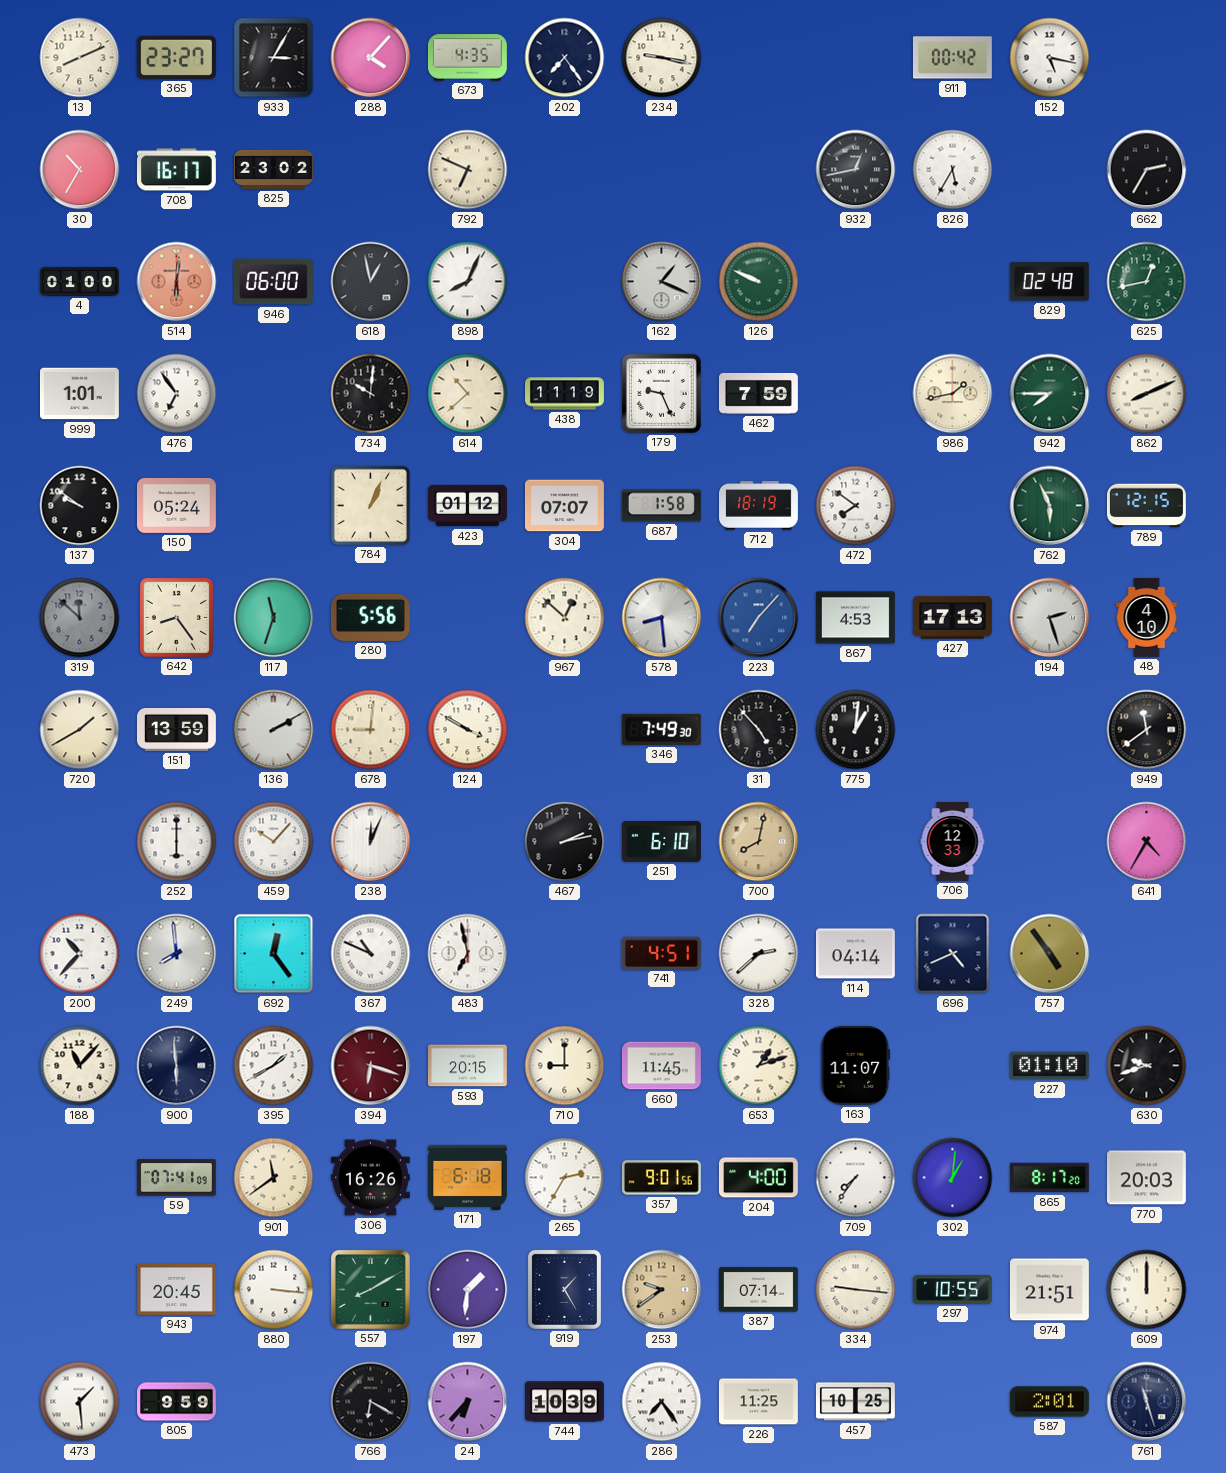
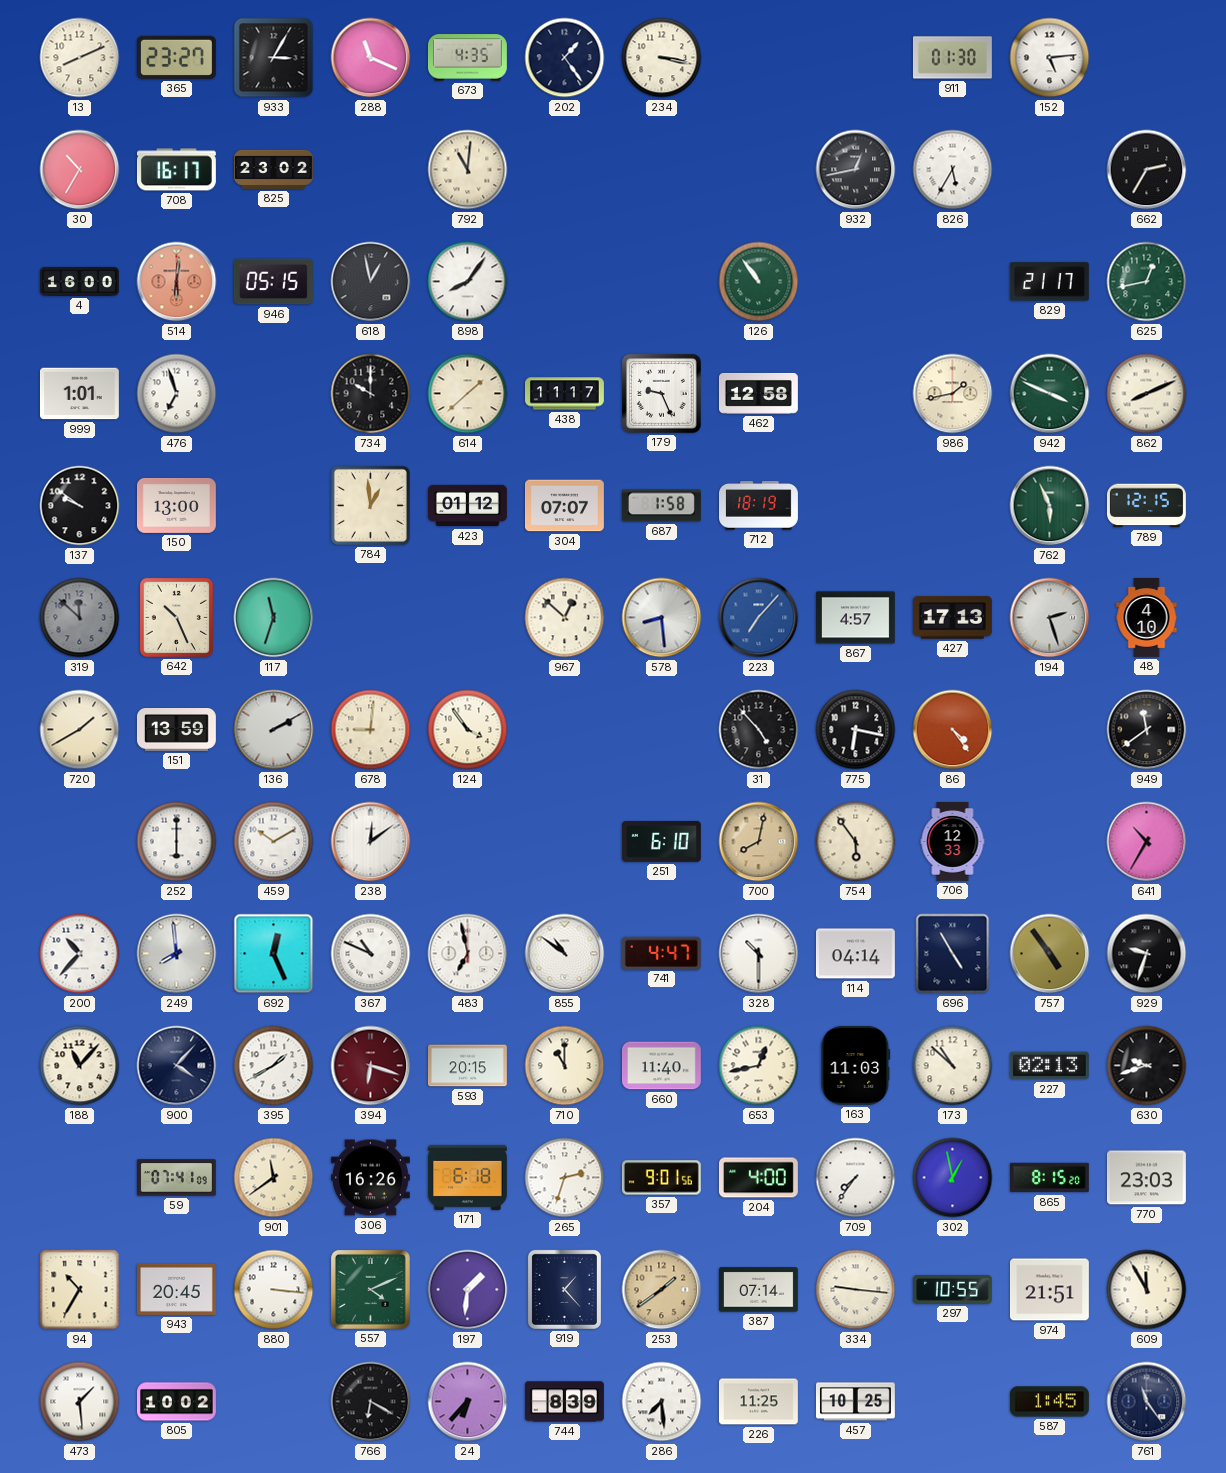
288: 4:07 -> 11:19
202: 7:24 -> 1:24
234: 9:17 -> 3:17
911: 00:42 -> 01:30
152: 5:17 -> 5:14
792: 6:49 -> 11:01
4: 01:00 -> 16:00
946: 06:00 -> 05:15
898: 8:04 -> 8:06
162: 1:19 -> none
126: 9:49 -> 10:54
829: 02:48 -> 21:17
476: 6:54 -> 6:57
734: 10:01 -> 10:00
614: 10:38 -> 1:38
438: 11:19 -> 11:17
462: 7:59 -> 12:58
942: 7:45 -> 3:49
150: 05:24 -> 13:00
784: 1:04 -> 12:59
472: 7:51 -> none
642: 8:24 -> 10:26
280: 5:56 -> none
867: 4:53 -> 4:57
124: 3:50 -> 3:54
346: 7:49 -> none
775: 1:01 -> 6:17
86: none -> 4:24
459: 10:07 -> 10:10
238: 12:04 -> 12:09
467: 2:13 -> none
754: none -> 5:54
641: 4:35 -> 10:35
692: 12:24 -> 12:26
855: none -> 10:51
741: 4:51 -> 4:47
328: 2:38 -> 10:30
696: 4:41 -> 4:55
929: none -> 9:33
900: 5:59 -> 4:07
710: 9:00 -> 11:00
660: 11:45 -> 11:40
653: 1:12 -> 12:43
163: 11:07 -> 11:03
173: none -> 10:52
227: 01:10 -> 02:13
265: 2:35 -> 2:33
302: 1:01 -> 12:58
865: 8:17 -> 8:15
770: 20:03 -> 23:03
94: none -> 10:35
557: 8:10 -> 4:11
919: 1:25 -> 1:23
253: 9:39 -> 1:39
609: 12:00 -> 11:55
805: 9:59 -> 10:02
744: 10:39 -> 8:39
286: 7:24 -> 7:29
587: 2:01 -> 1:45
761: 11:27 -> 11:24
